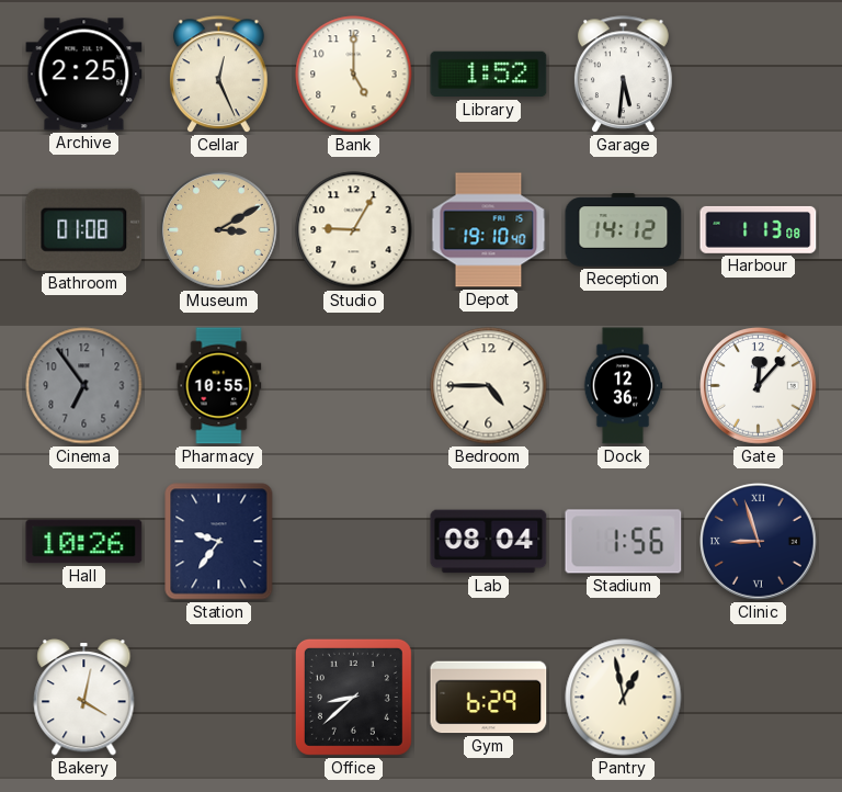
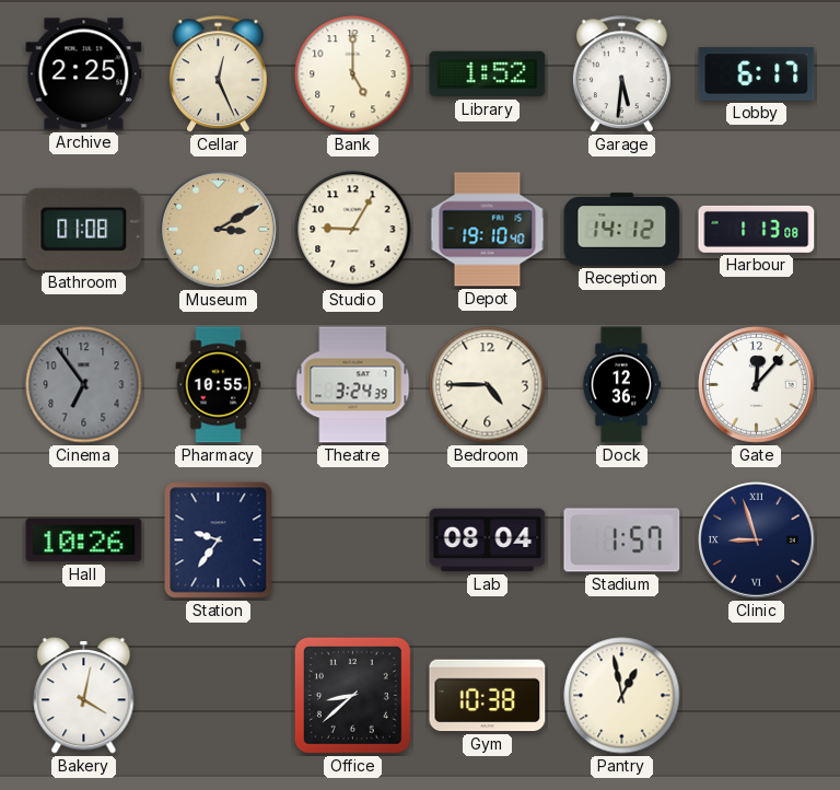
Lobby: none -> 6:17
Theatre: none -> 3:24
Stadium: 1:56 -> 1:57
Gym: 6:29 -> 10:38
